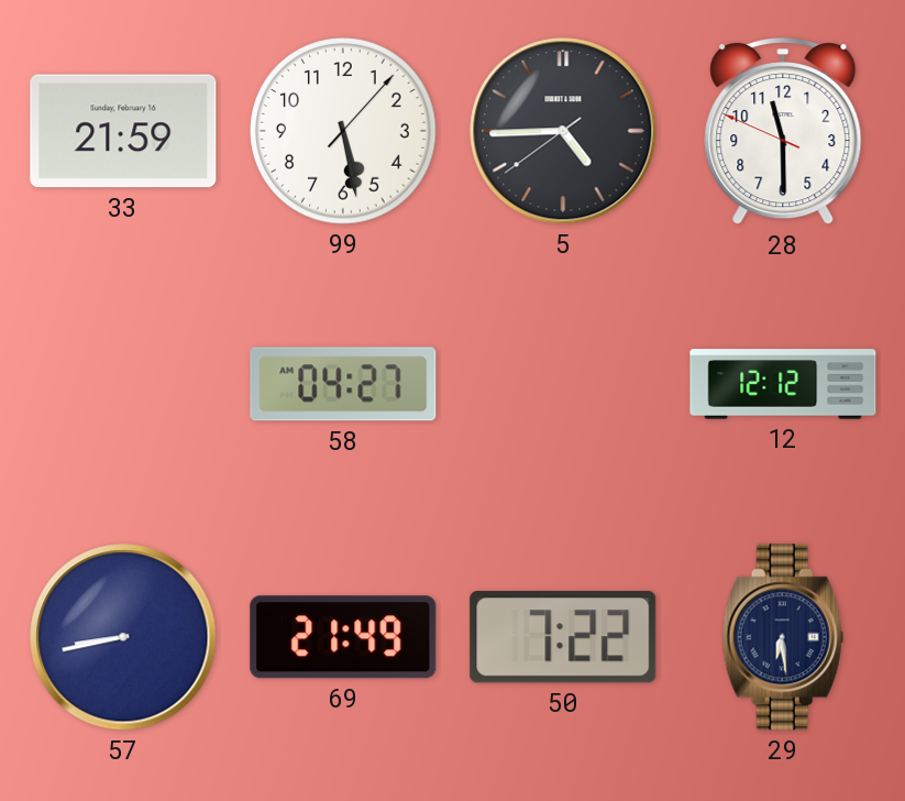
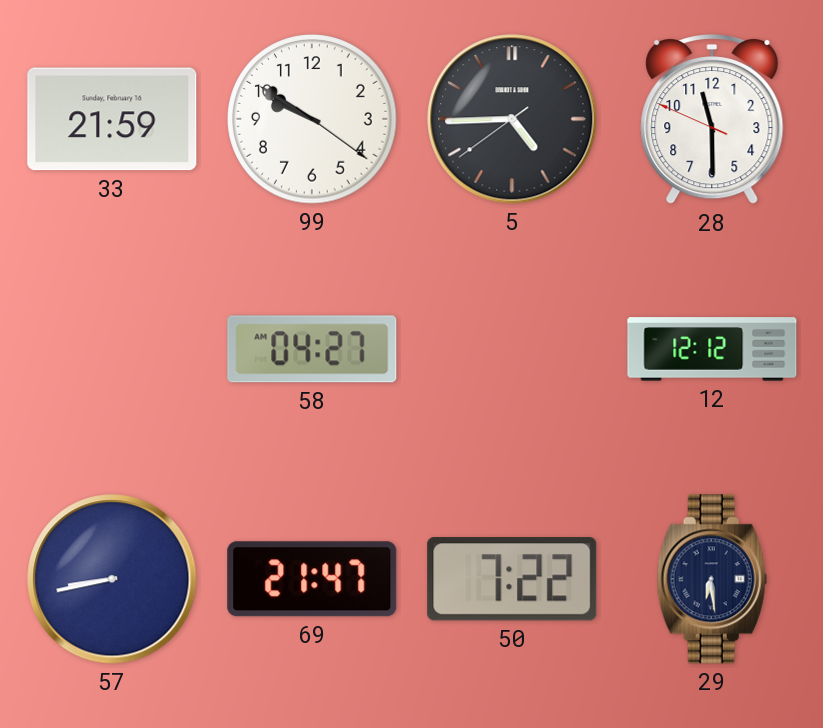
99: 5:28 -> 9:50
69: 21:49 -> 21:47
